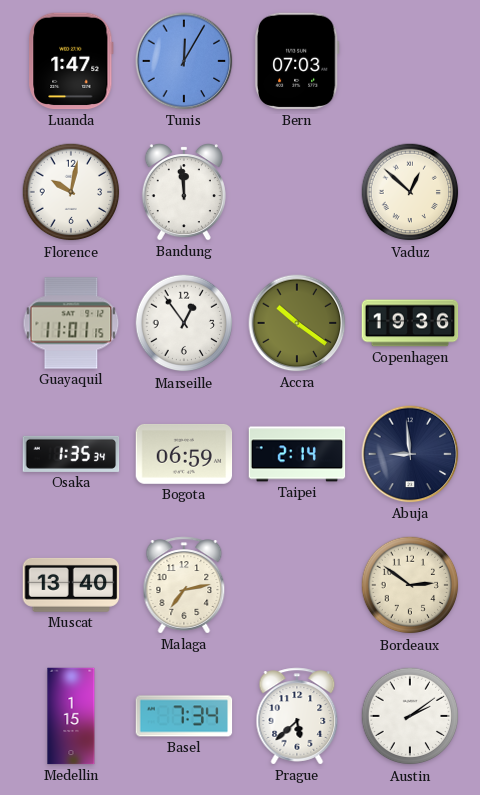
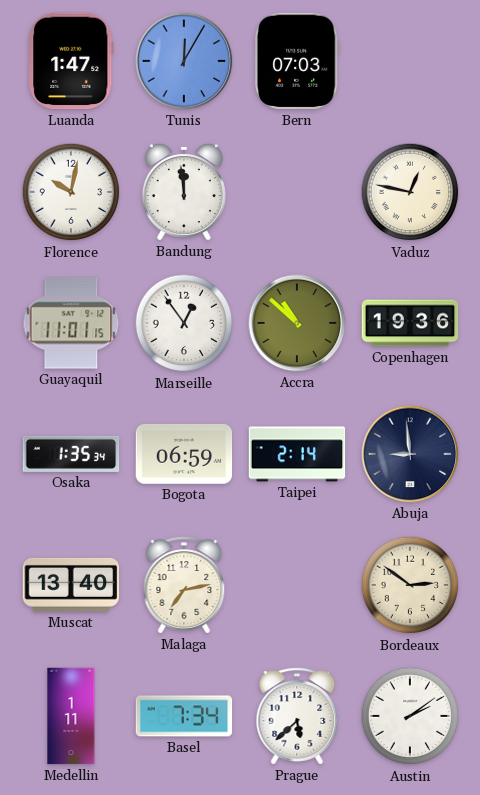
Vaduz: 12:52 -> 12:47
Accra: 10:21 -> 10:52
Medellin: 1:15 -> 1:11
